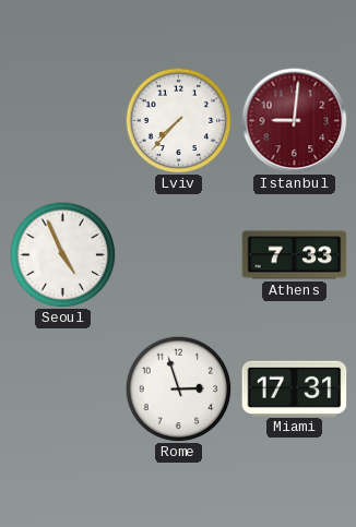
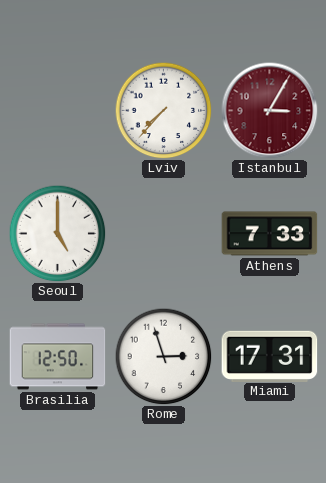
Istanbul: 9:01 -> 3:05
Seoul: 4:56 -> 5:00
Brasilia: none -> 12:50
